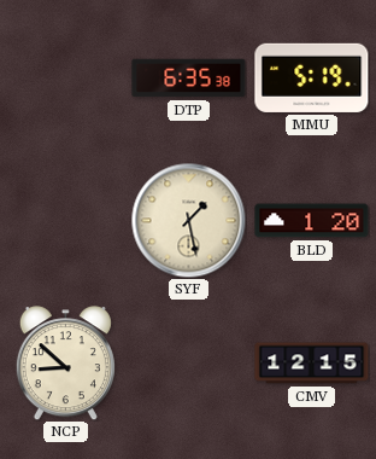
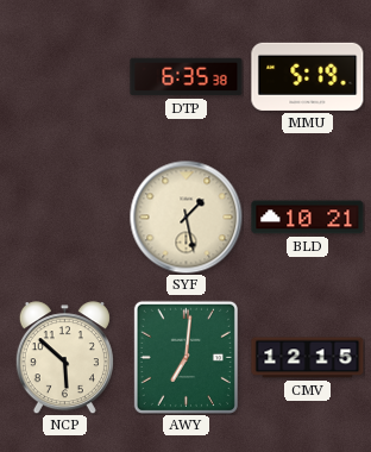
BLD: 1:20 -> 10:21
NCP: 8:52 -> 5:52
AWY: none -> 7:01
